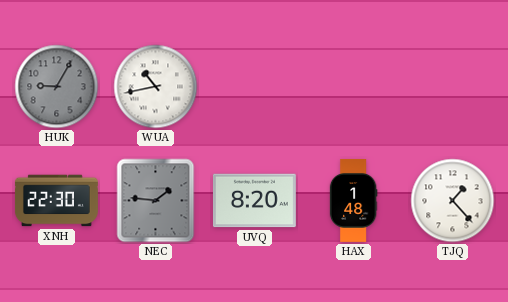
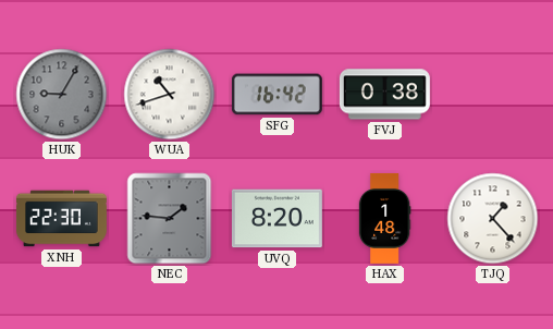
WUA: 10:43 -> 10:42
SFG: none -> 16:42
FVJ: none -> 0:38
